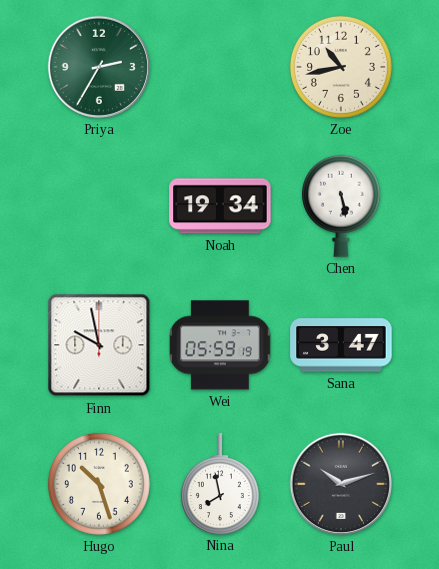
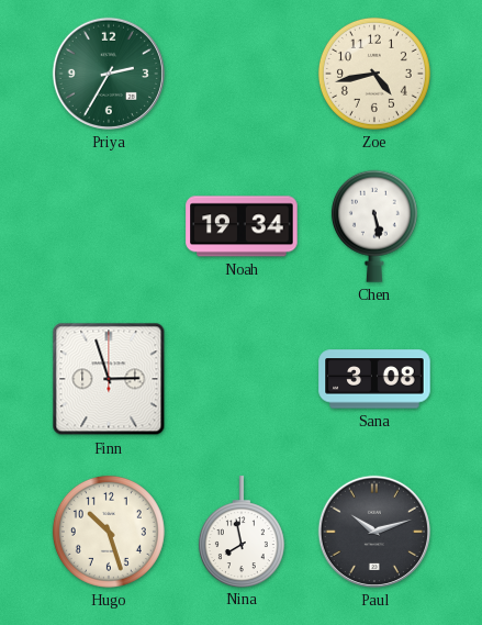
Zoe: 10:43 -> 4:43
Finn: 9:58 -> 2:57
Wei: 05:59 -> none
Sana: 3:47 -> 3:08
